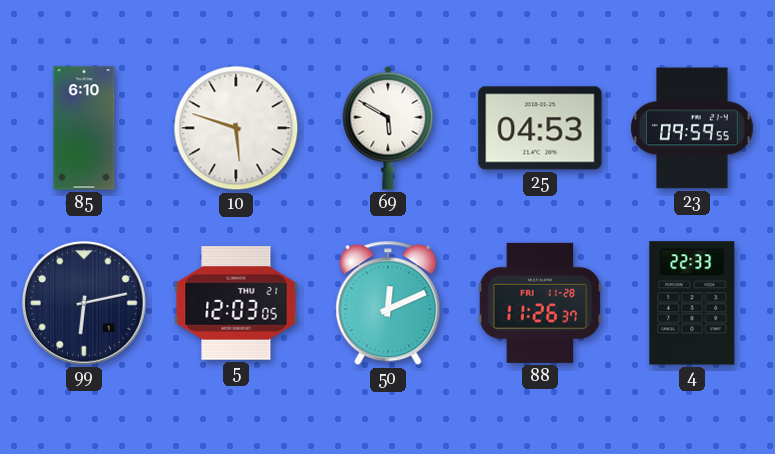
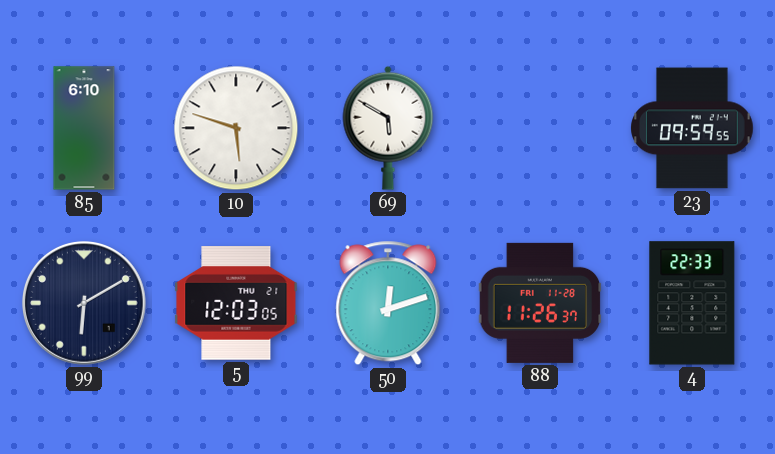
25: 04:53 -> none
99: 6:13 -> 6:10
50: 12:11 -> 12:12
